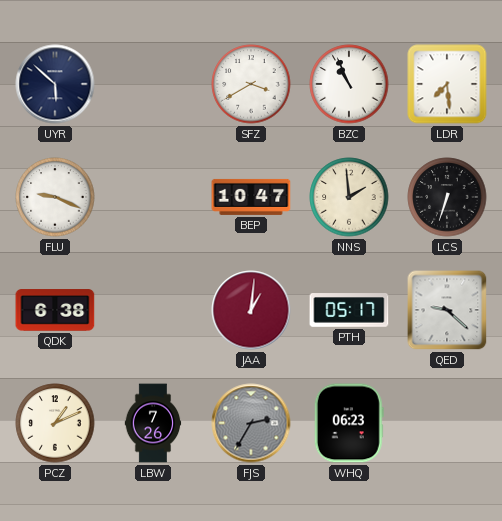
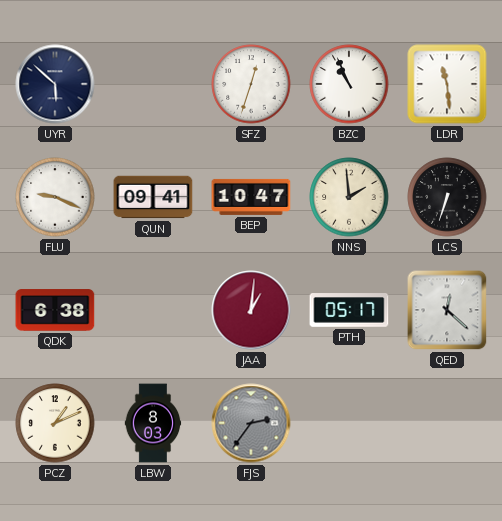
SFZ: 3:40 -> 12:33
LDR: 7:29 -> 11:29
QUN: none -> 09:41
QED: 9:22 -> 12:22
LBW: 7:26 -> 8:03
FJS: 2:35 -> 2:36
WHQ: 06:23 -> none
